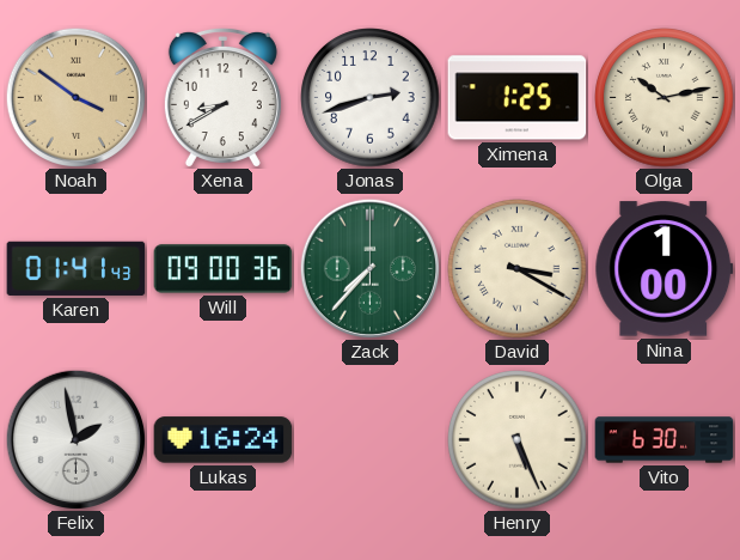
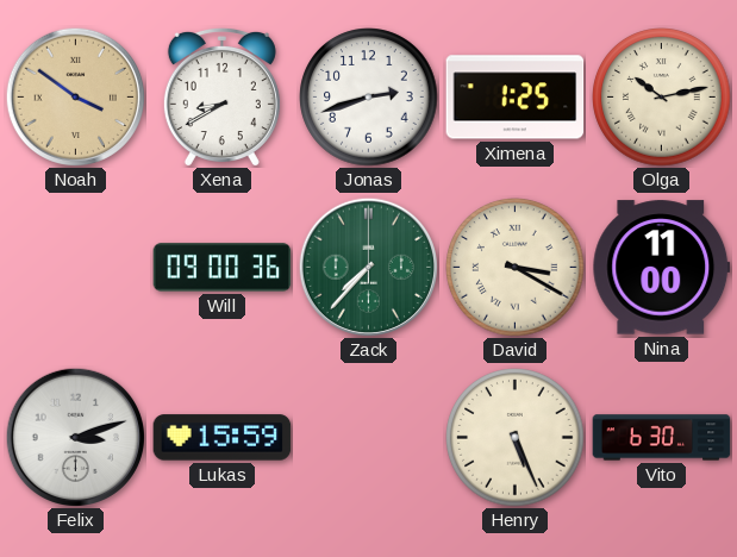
Karen: 01:41 -> none
Nina: 1:00 -> 11:00
Felix: 1:58 -> 3:12
Lukas: 16:24 -> 15:59
